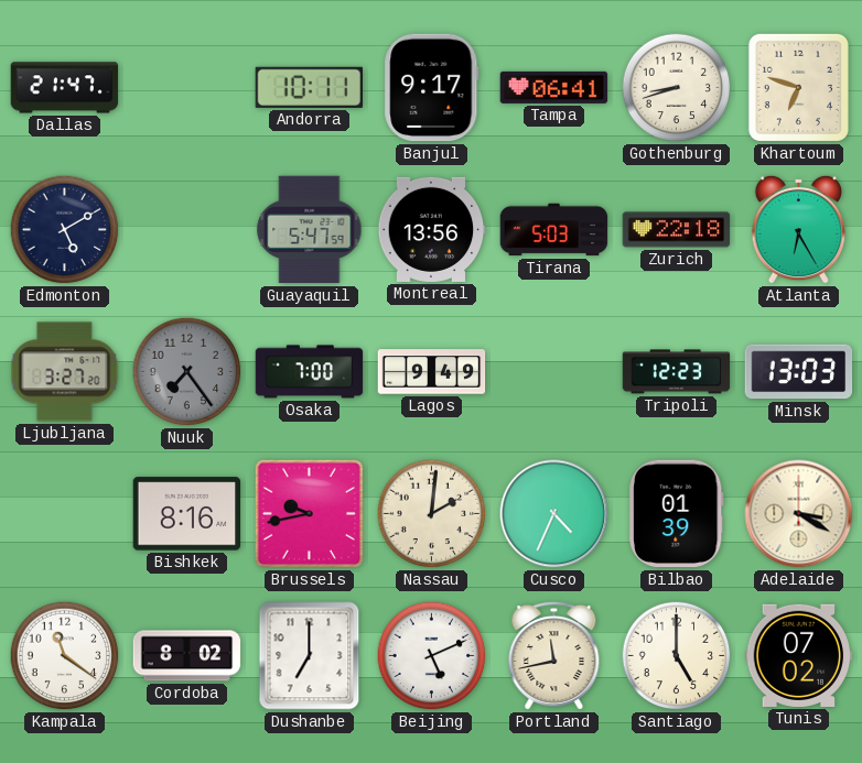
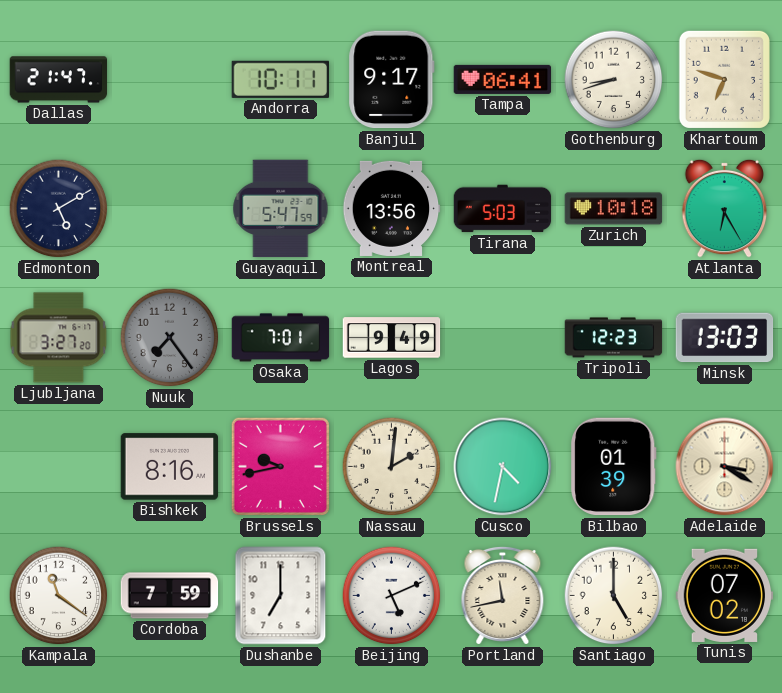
Zurich: 22:18 -> 10:18
Osaka: 7:00 -> 7:01
Cusco: 4:34 -> 4:32
Cordoba: 8:02 -> 7:59
